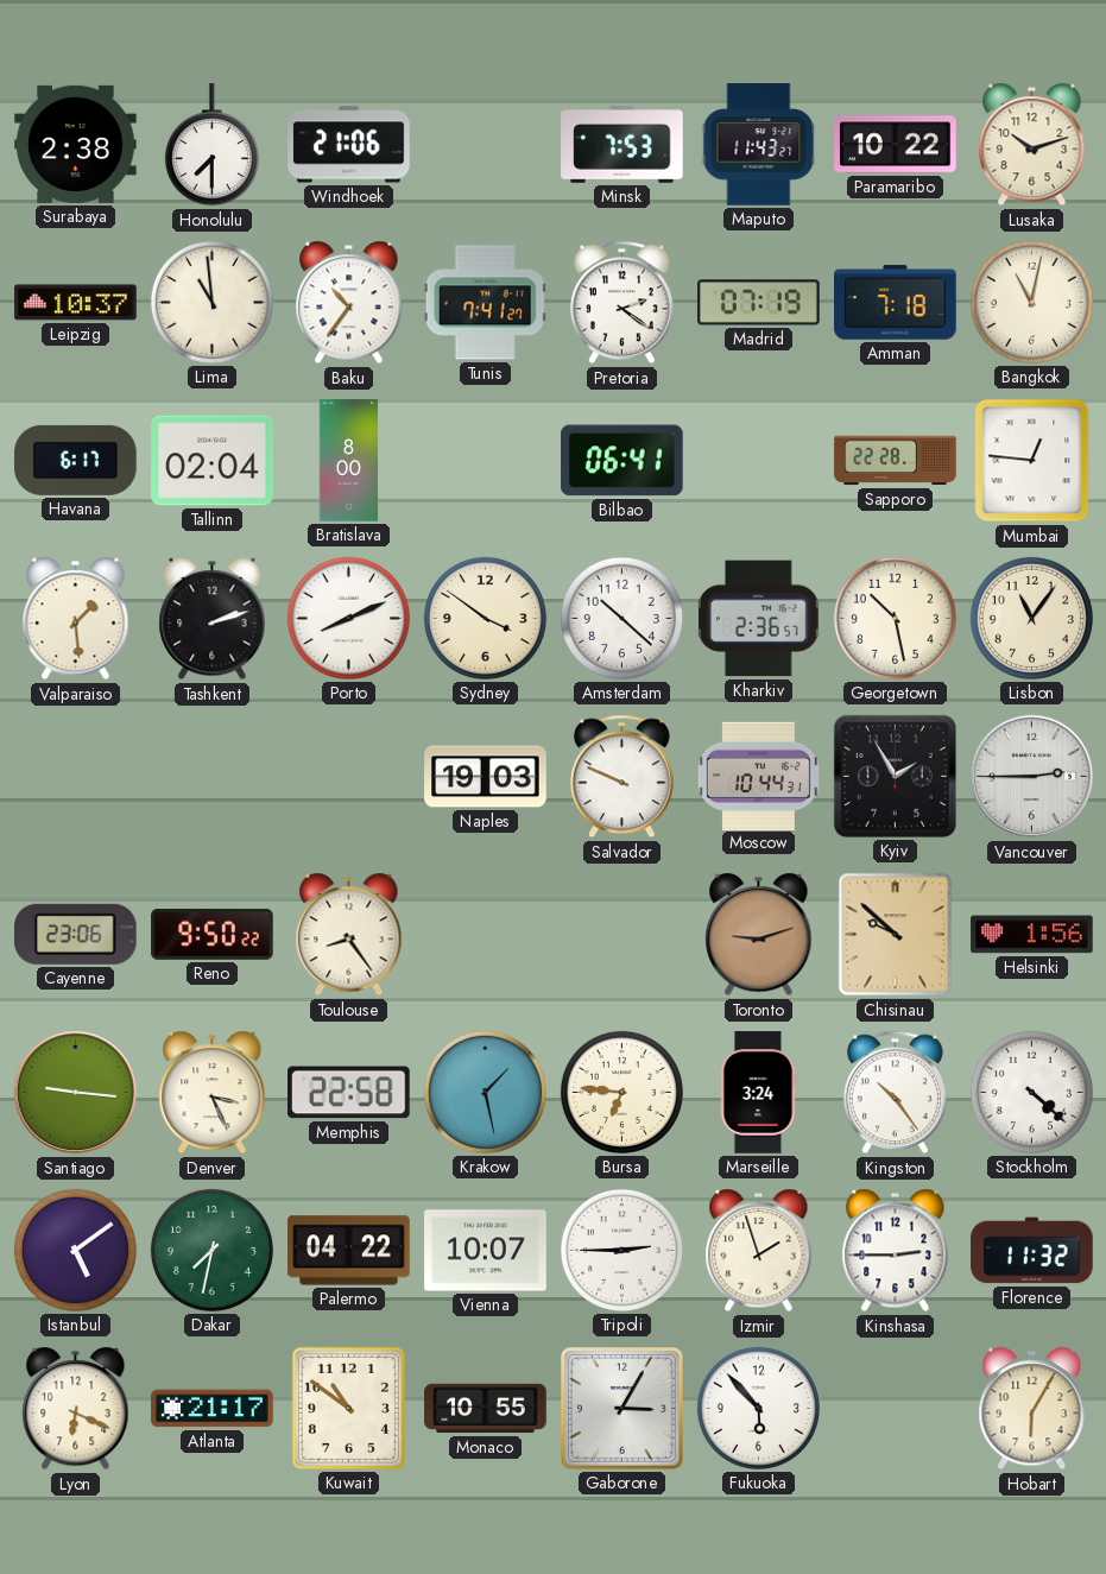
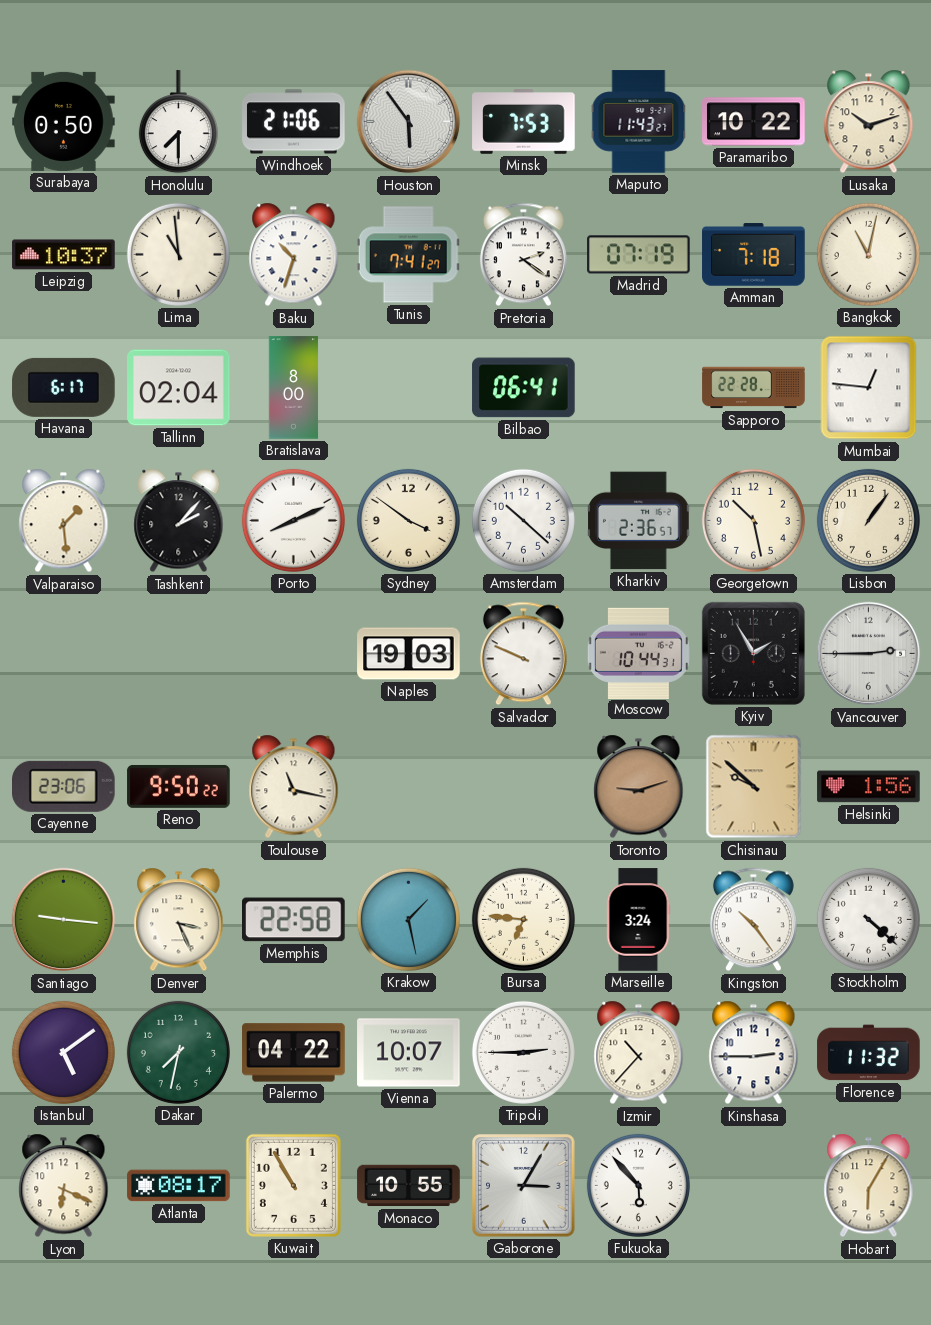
Surabaya: 2:38 -> 0:50
Houston: none -> 5:54
Baku: 10:36 -> 10:33
Tashkent: 2:12 -> 2:07
Lisbon: 11:06 -> 1:06
Toulouse: 8:24 -> 11:17
Izmir: 1:57 -> 10:37
Atlanta: 21:17 -> 08:17
Kuwait: 10:51 -> 10:55
